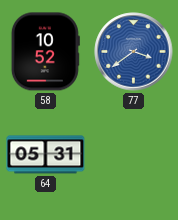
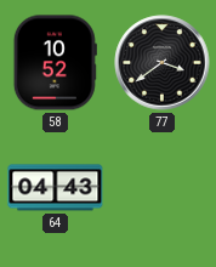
77 dial: blue -> black
64: 05:31 -> 04:43
